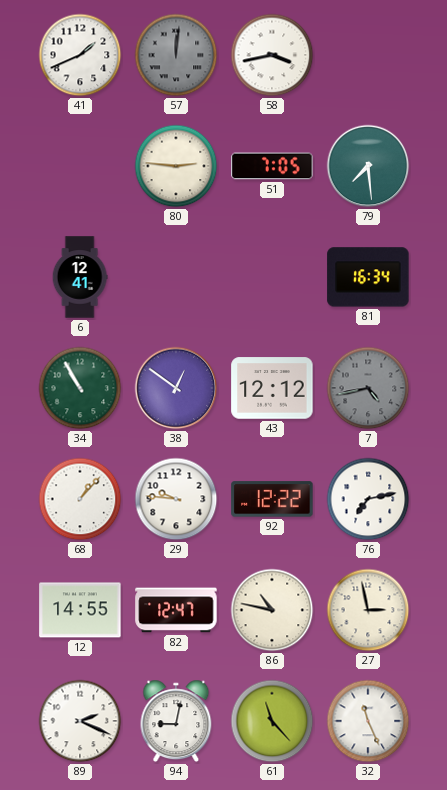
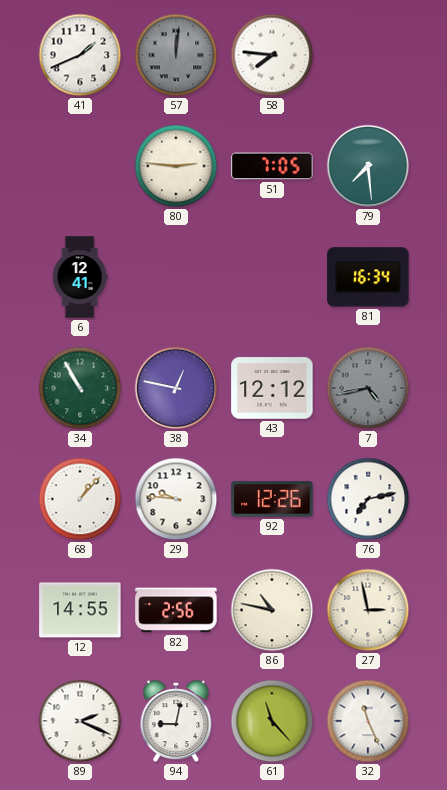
58: 3:43 -> 7:46
38: 12:51 -> 12:47
92: 12:22 -> 12:26
82: 12:47 -> 2:56
